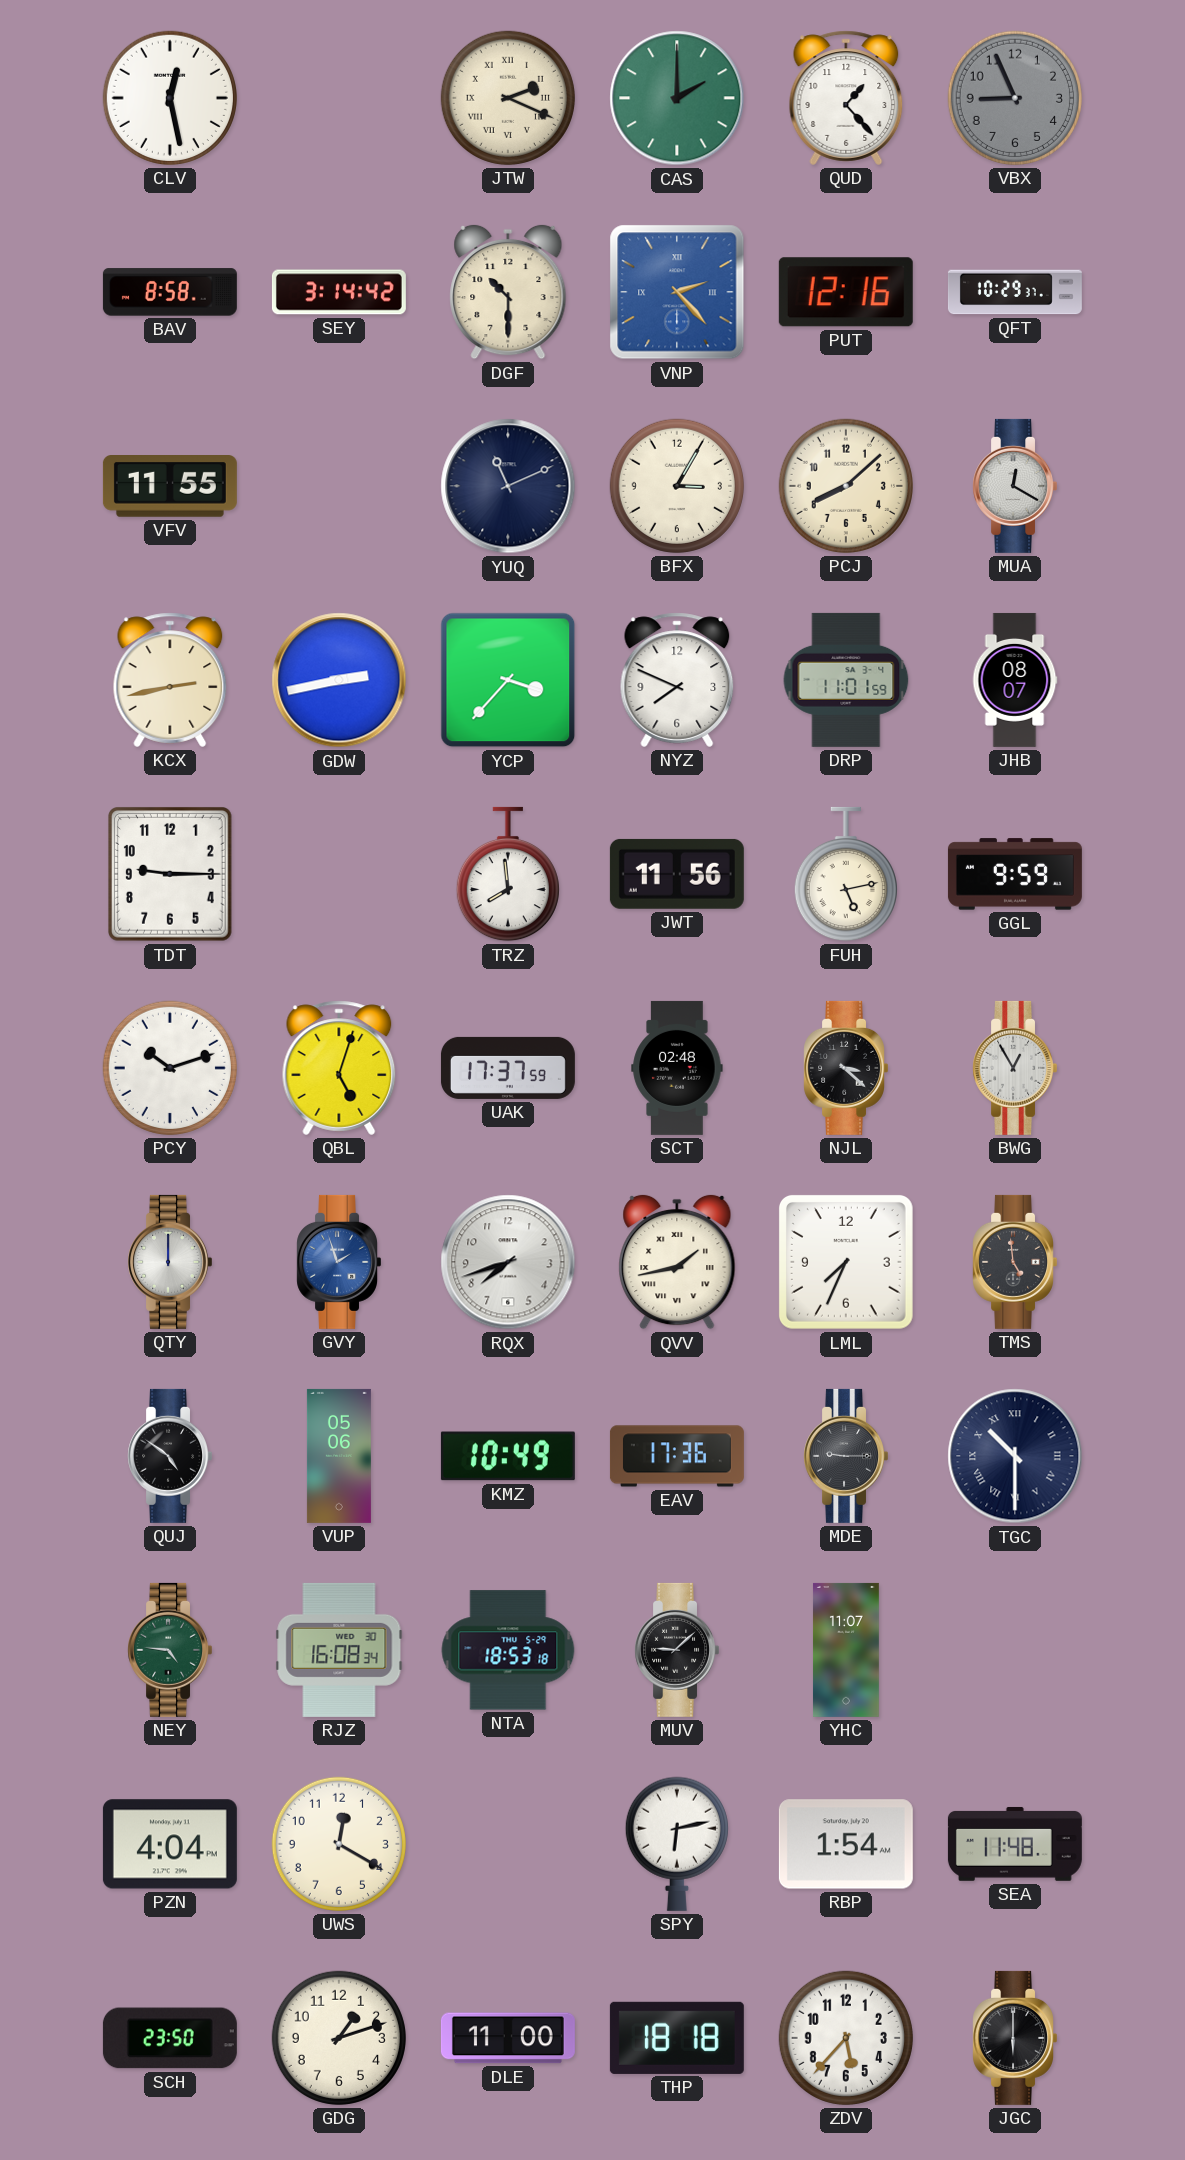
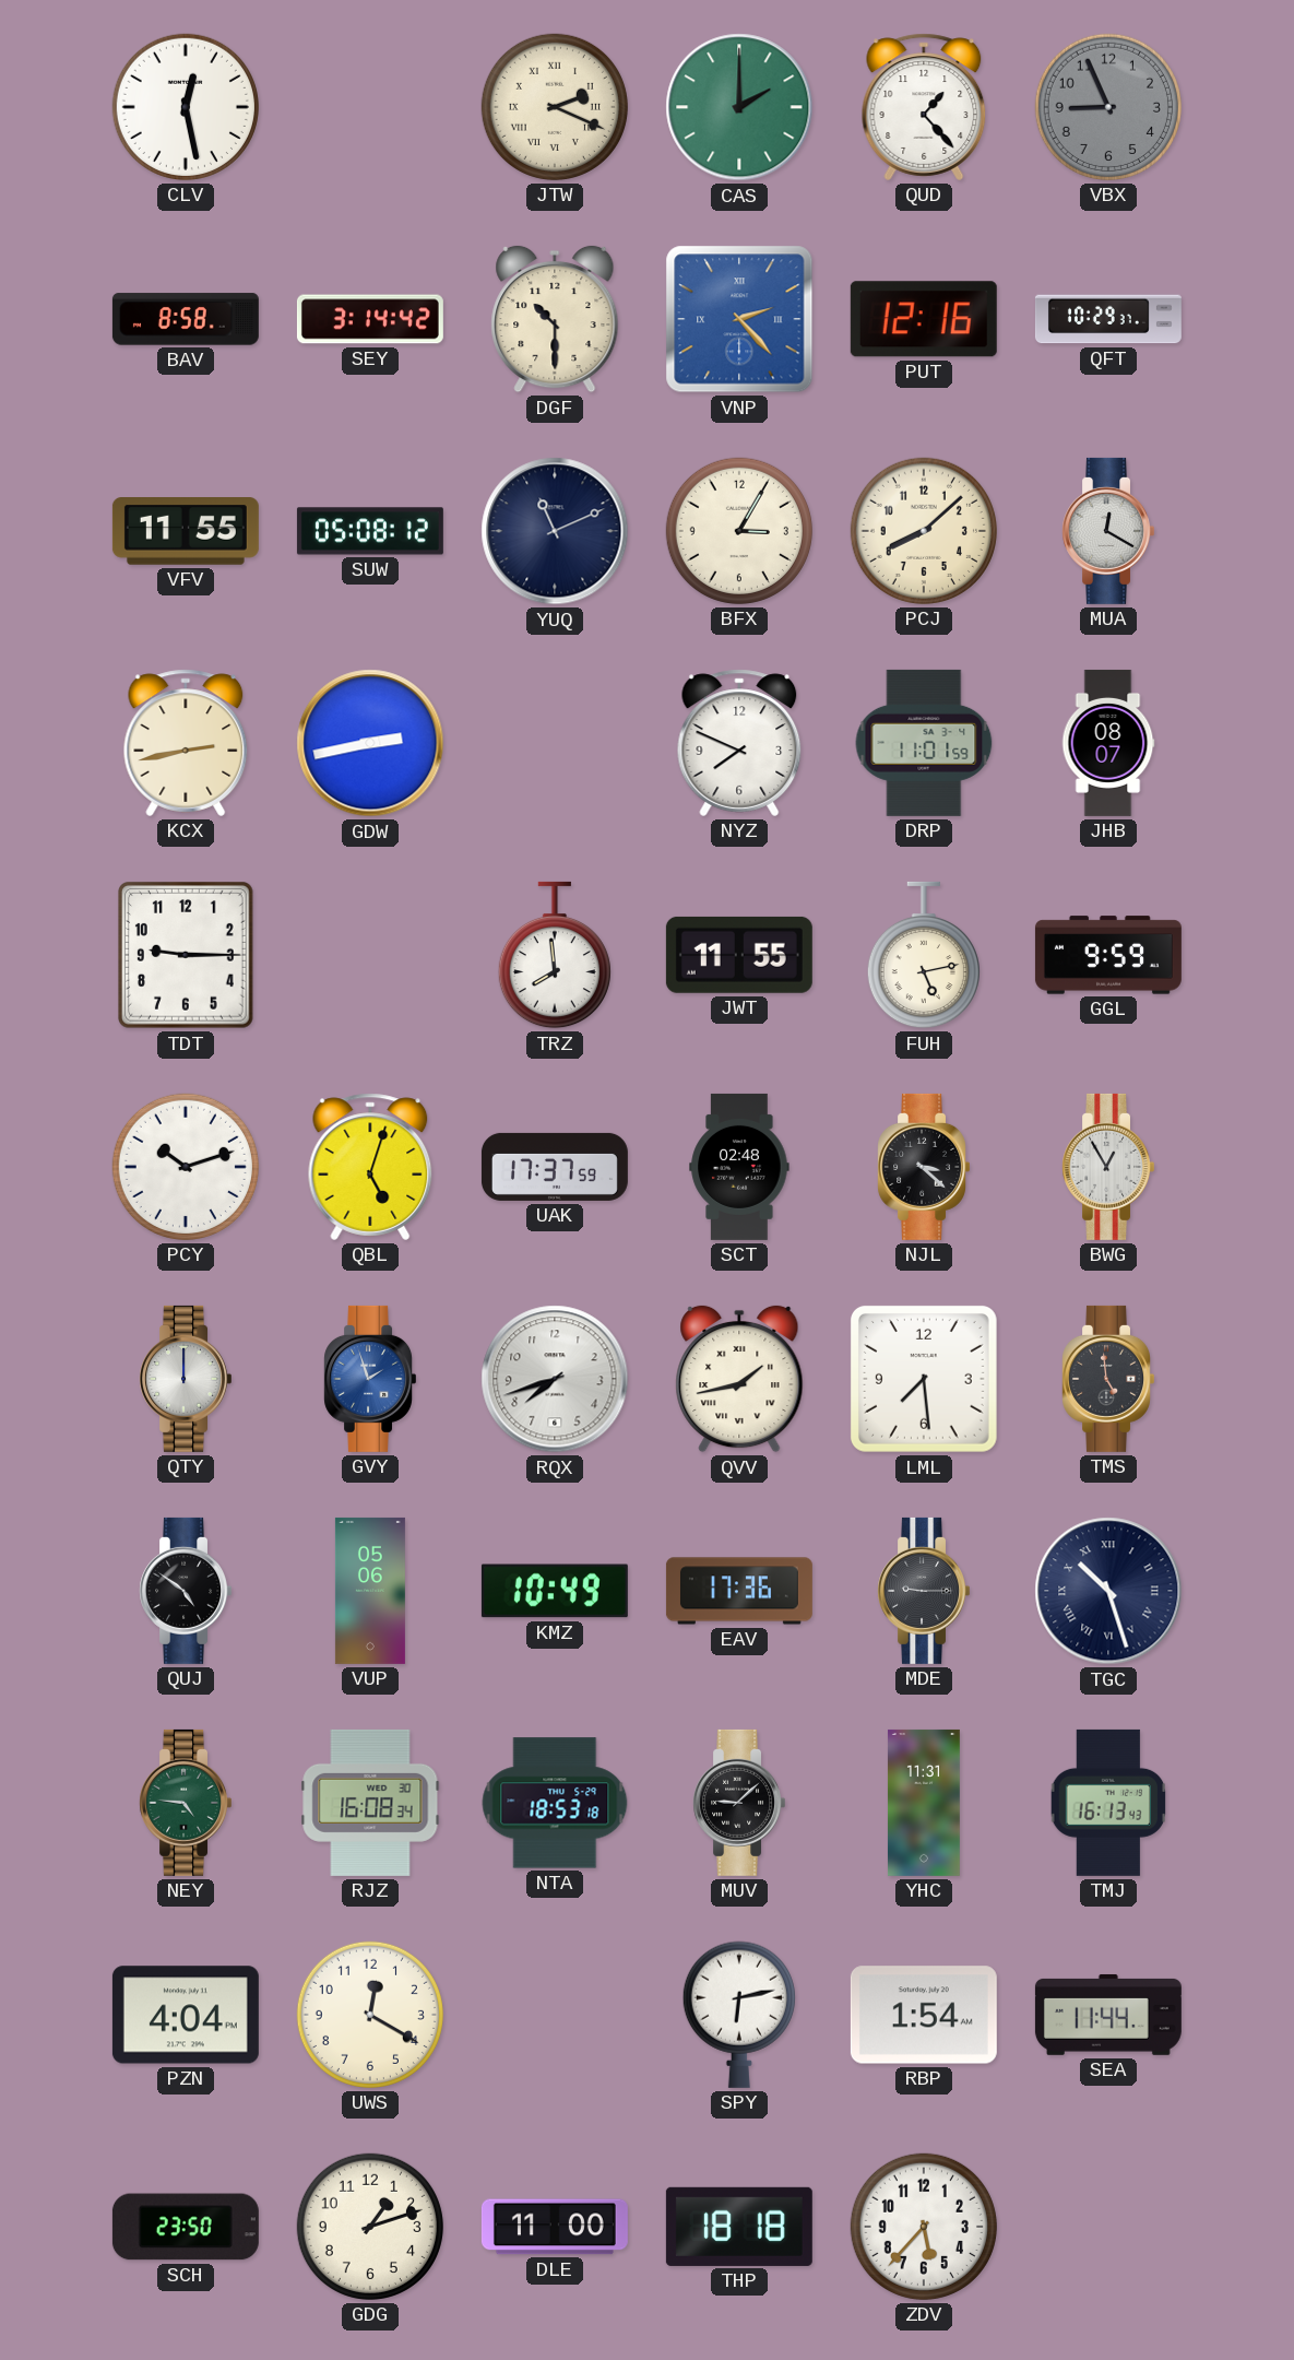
SUW: none -> 05:08
YCP: 3:37 -> none
JWT: 11:56 -> 11:55
LML: 7:34 -> 7:29
TGC: 10:30 -> 10:27
YHC: 11:07 -> 11:31
TMJ: none -> 16:13
SEA: 11:48 -> 11:44
JGC: 6:00 -> none
